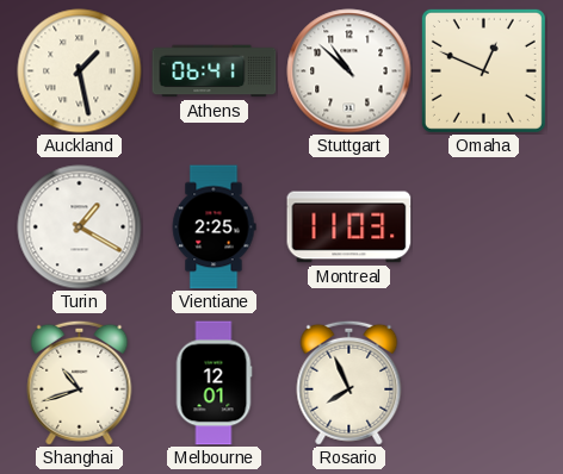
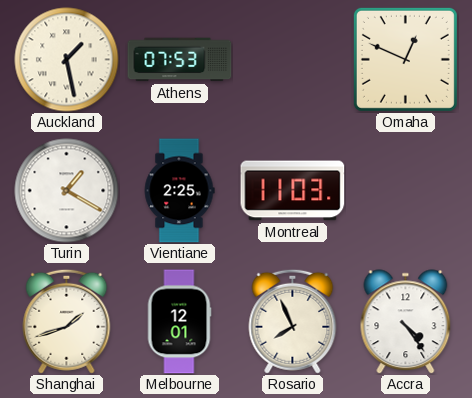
Athens: 06:41 -> 07:53
Stuttgart: 10:52 -> none
Shanghai: 10:42 -> 1:42
Accra: none -> 4:24
